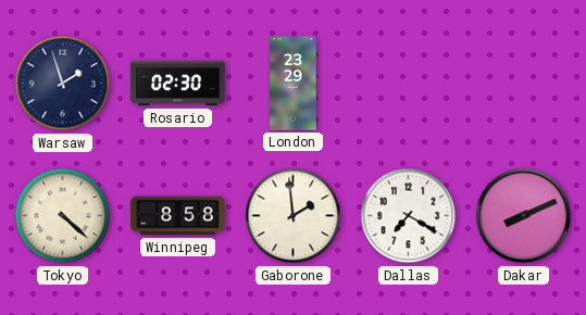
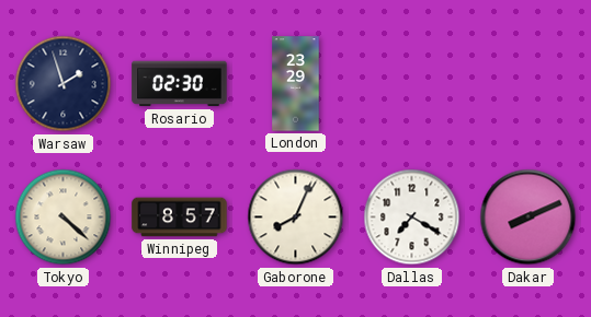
Winnipeg: 8:58 -> 8:57
Gaborone: 1:59 -> 8:04
